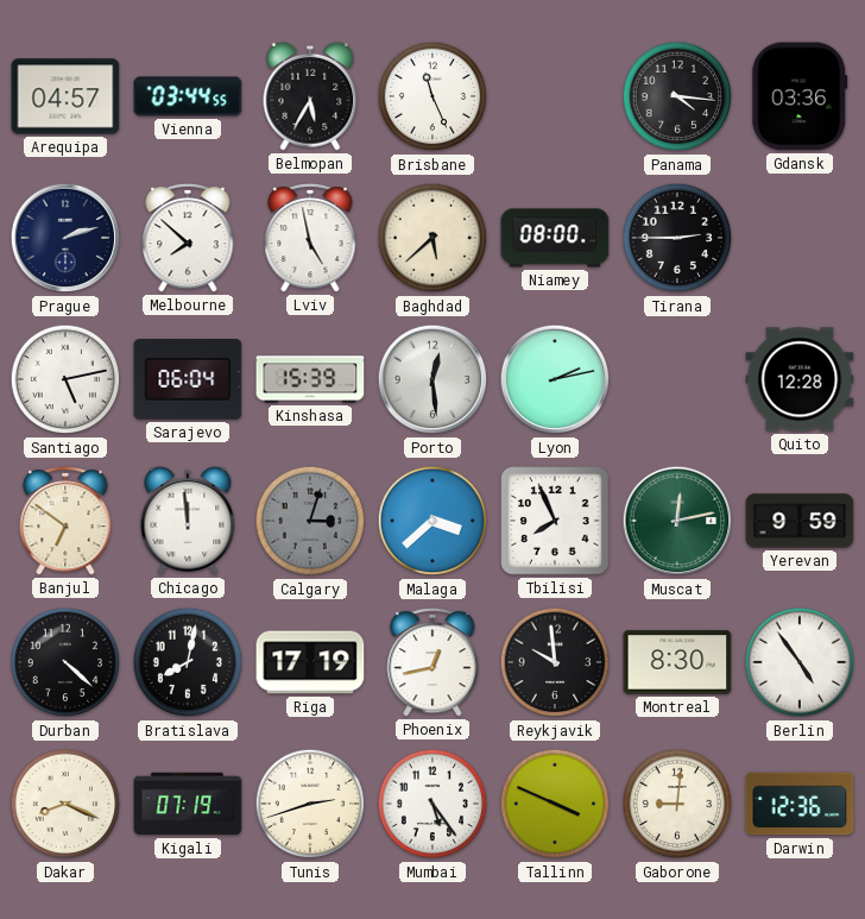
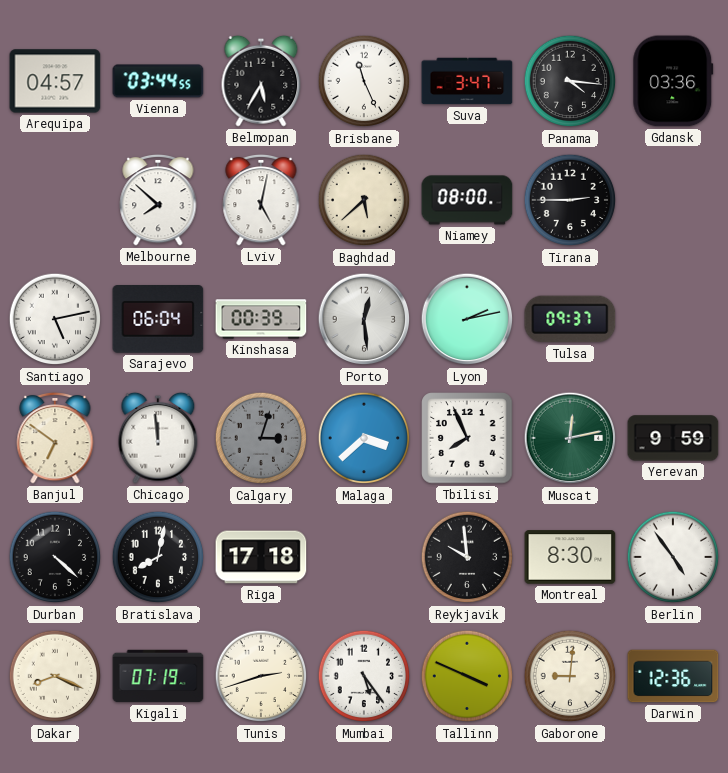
Suva: none -> 3:47
Prague: 2:12 -> none
Lviv: 4:58 -> 5:02
Kinshasa: 15:39 -> 00:39
Tulsa: none -> 09:37
Quito: 12:28 -> none
Riga: 17:19 -> 17:18
Phoenix: 12:43 -> none
